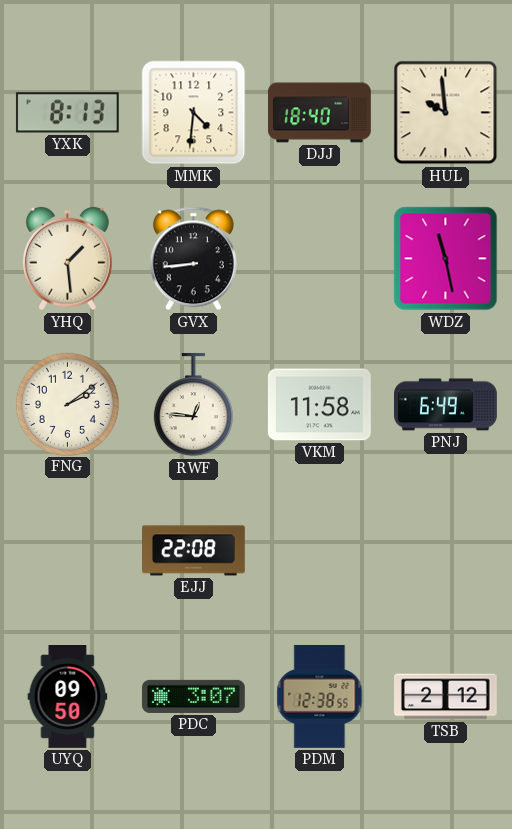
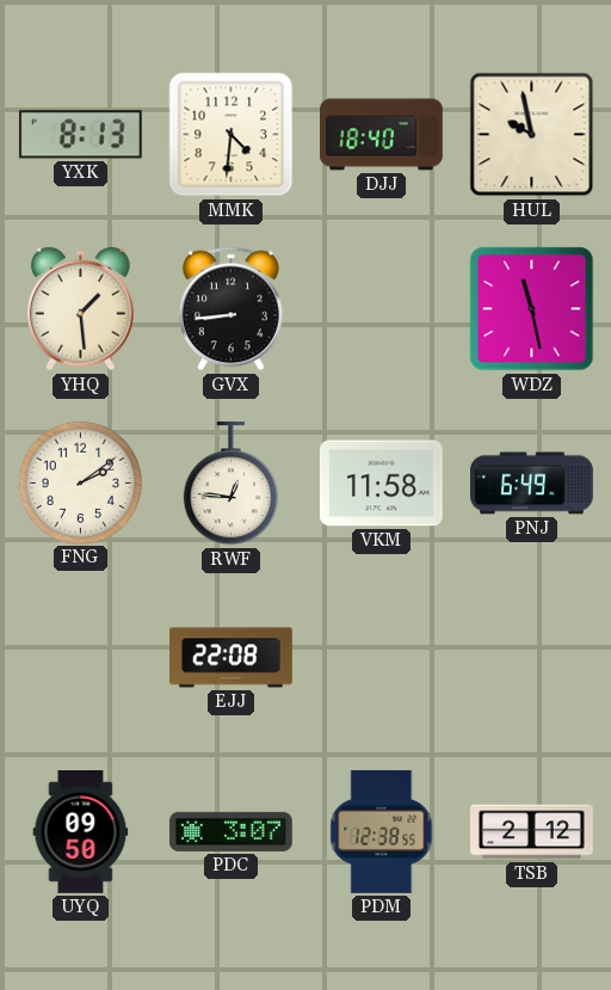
HUL: 9:59 -> 9:58
